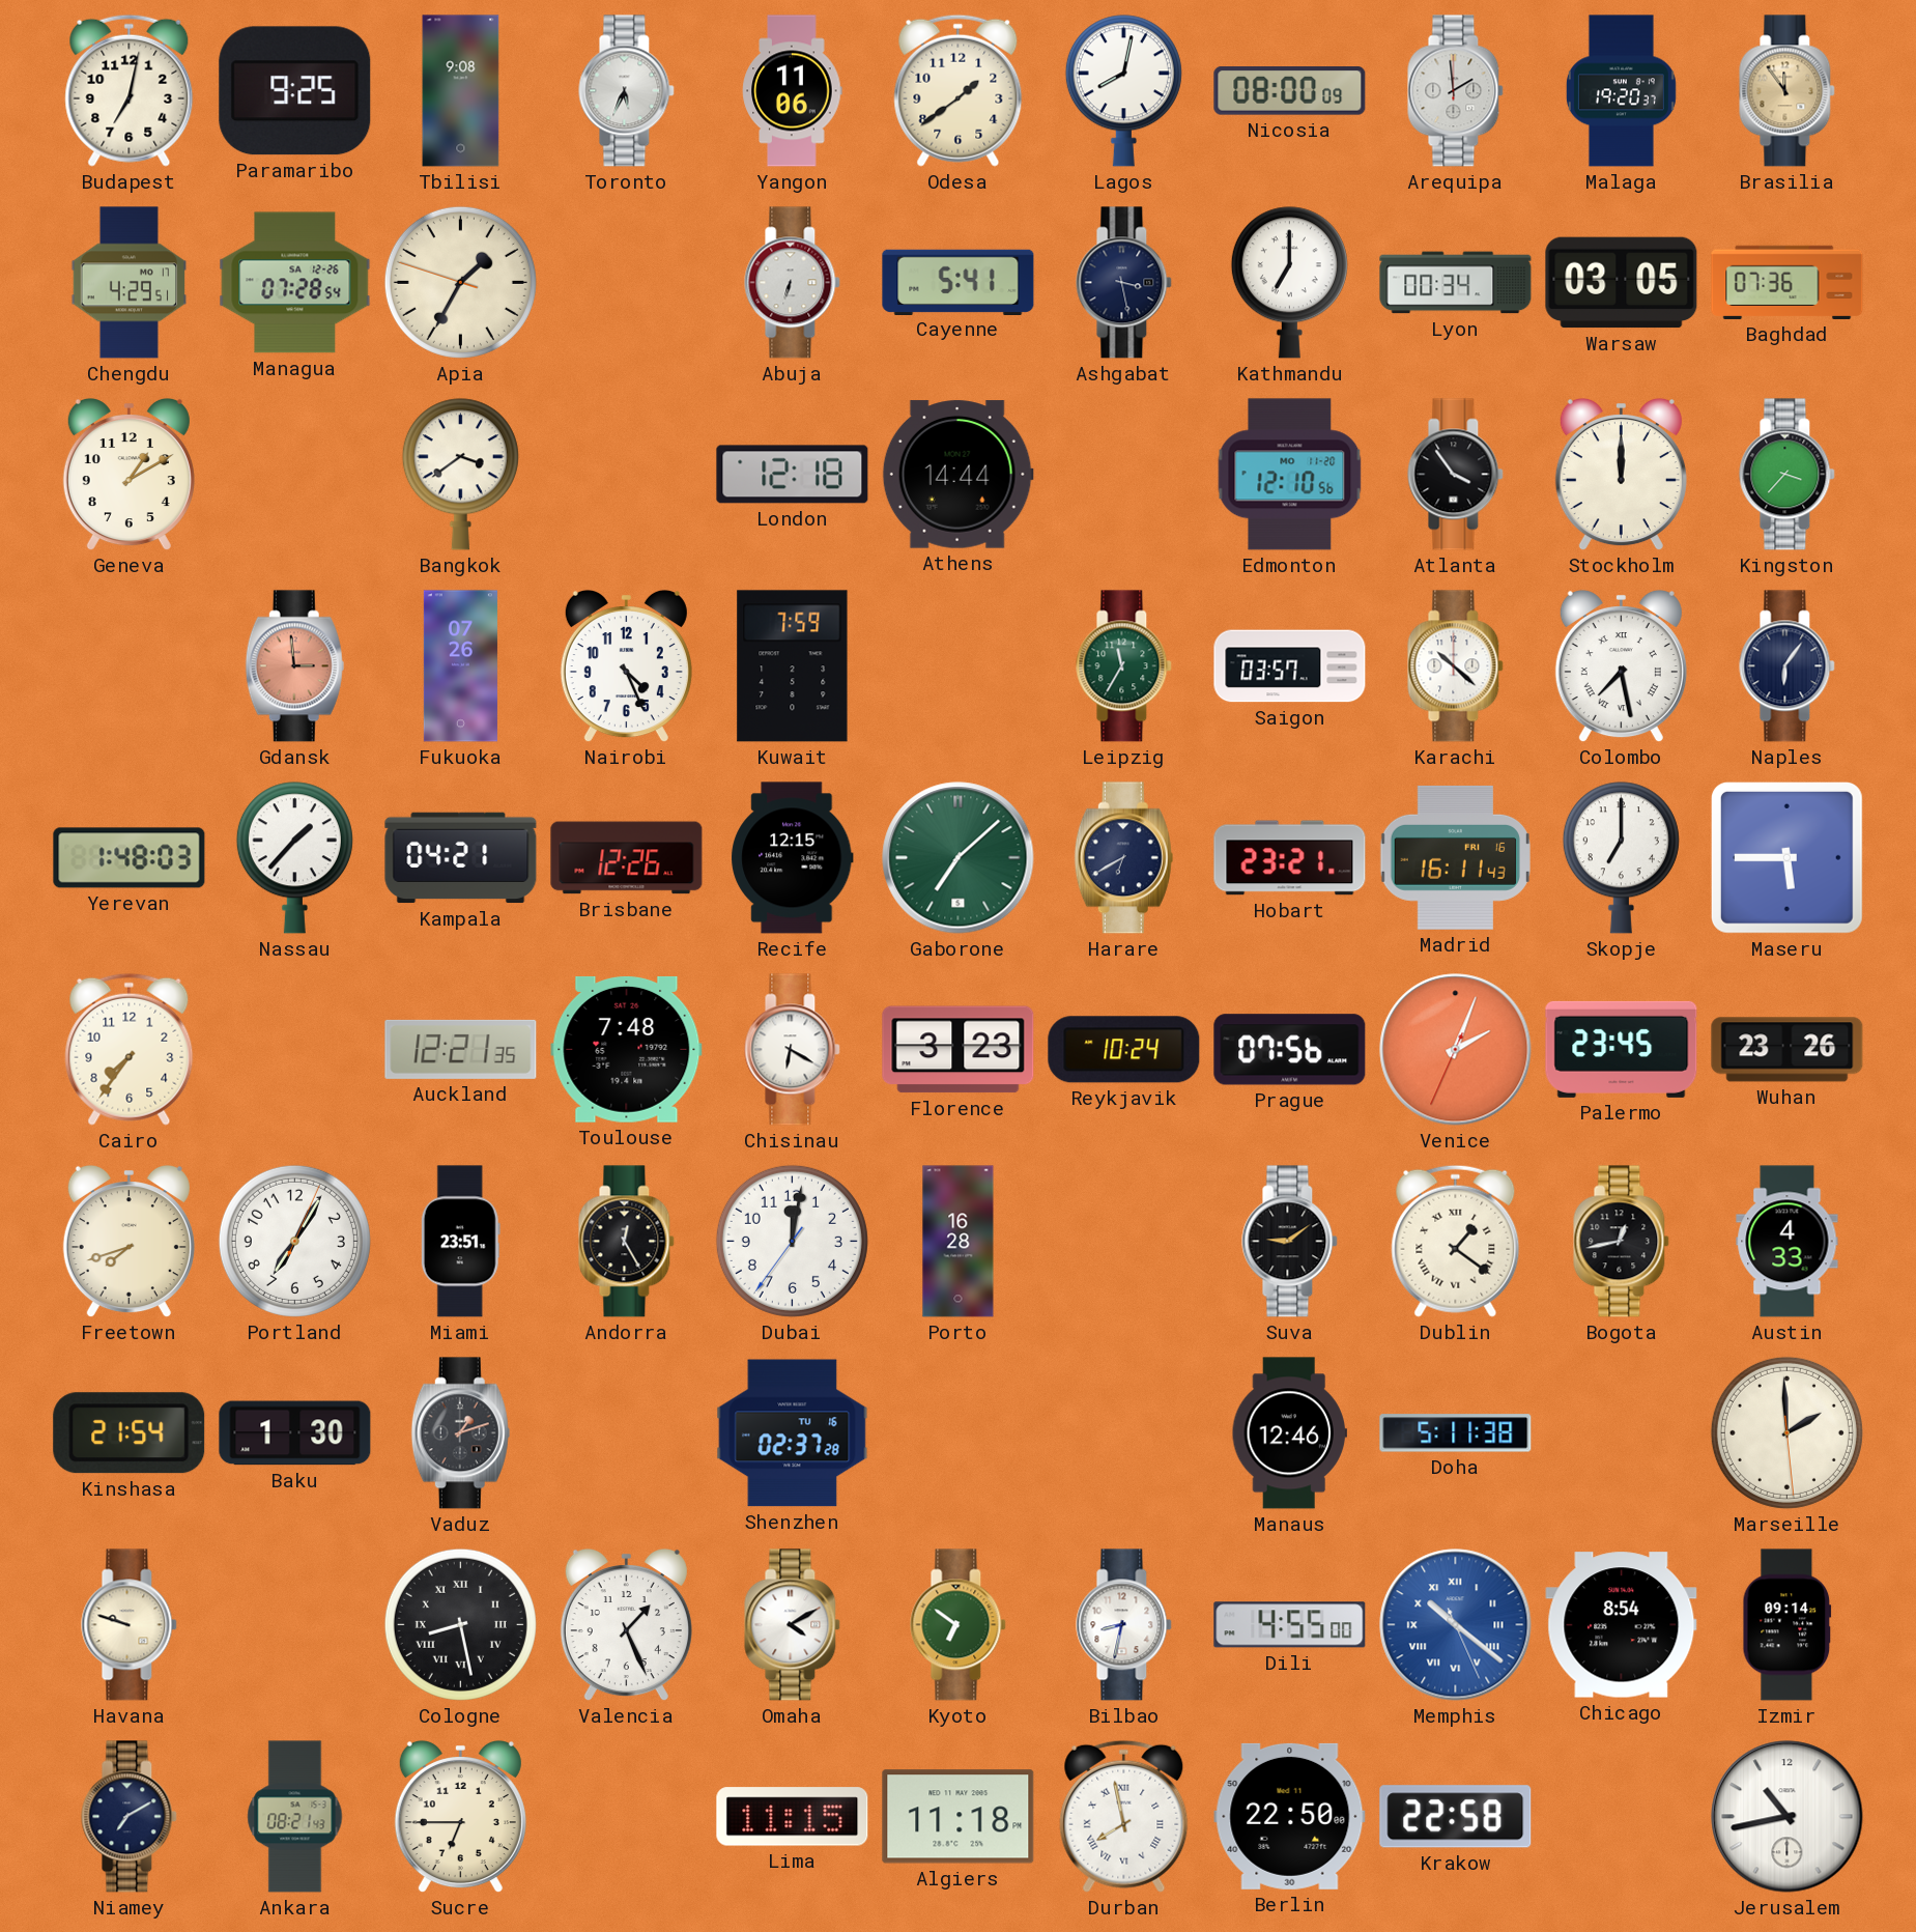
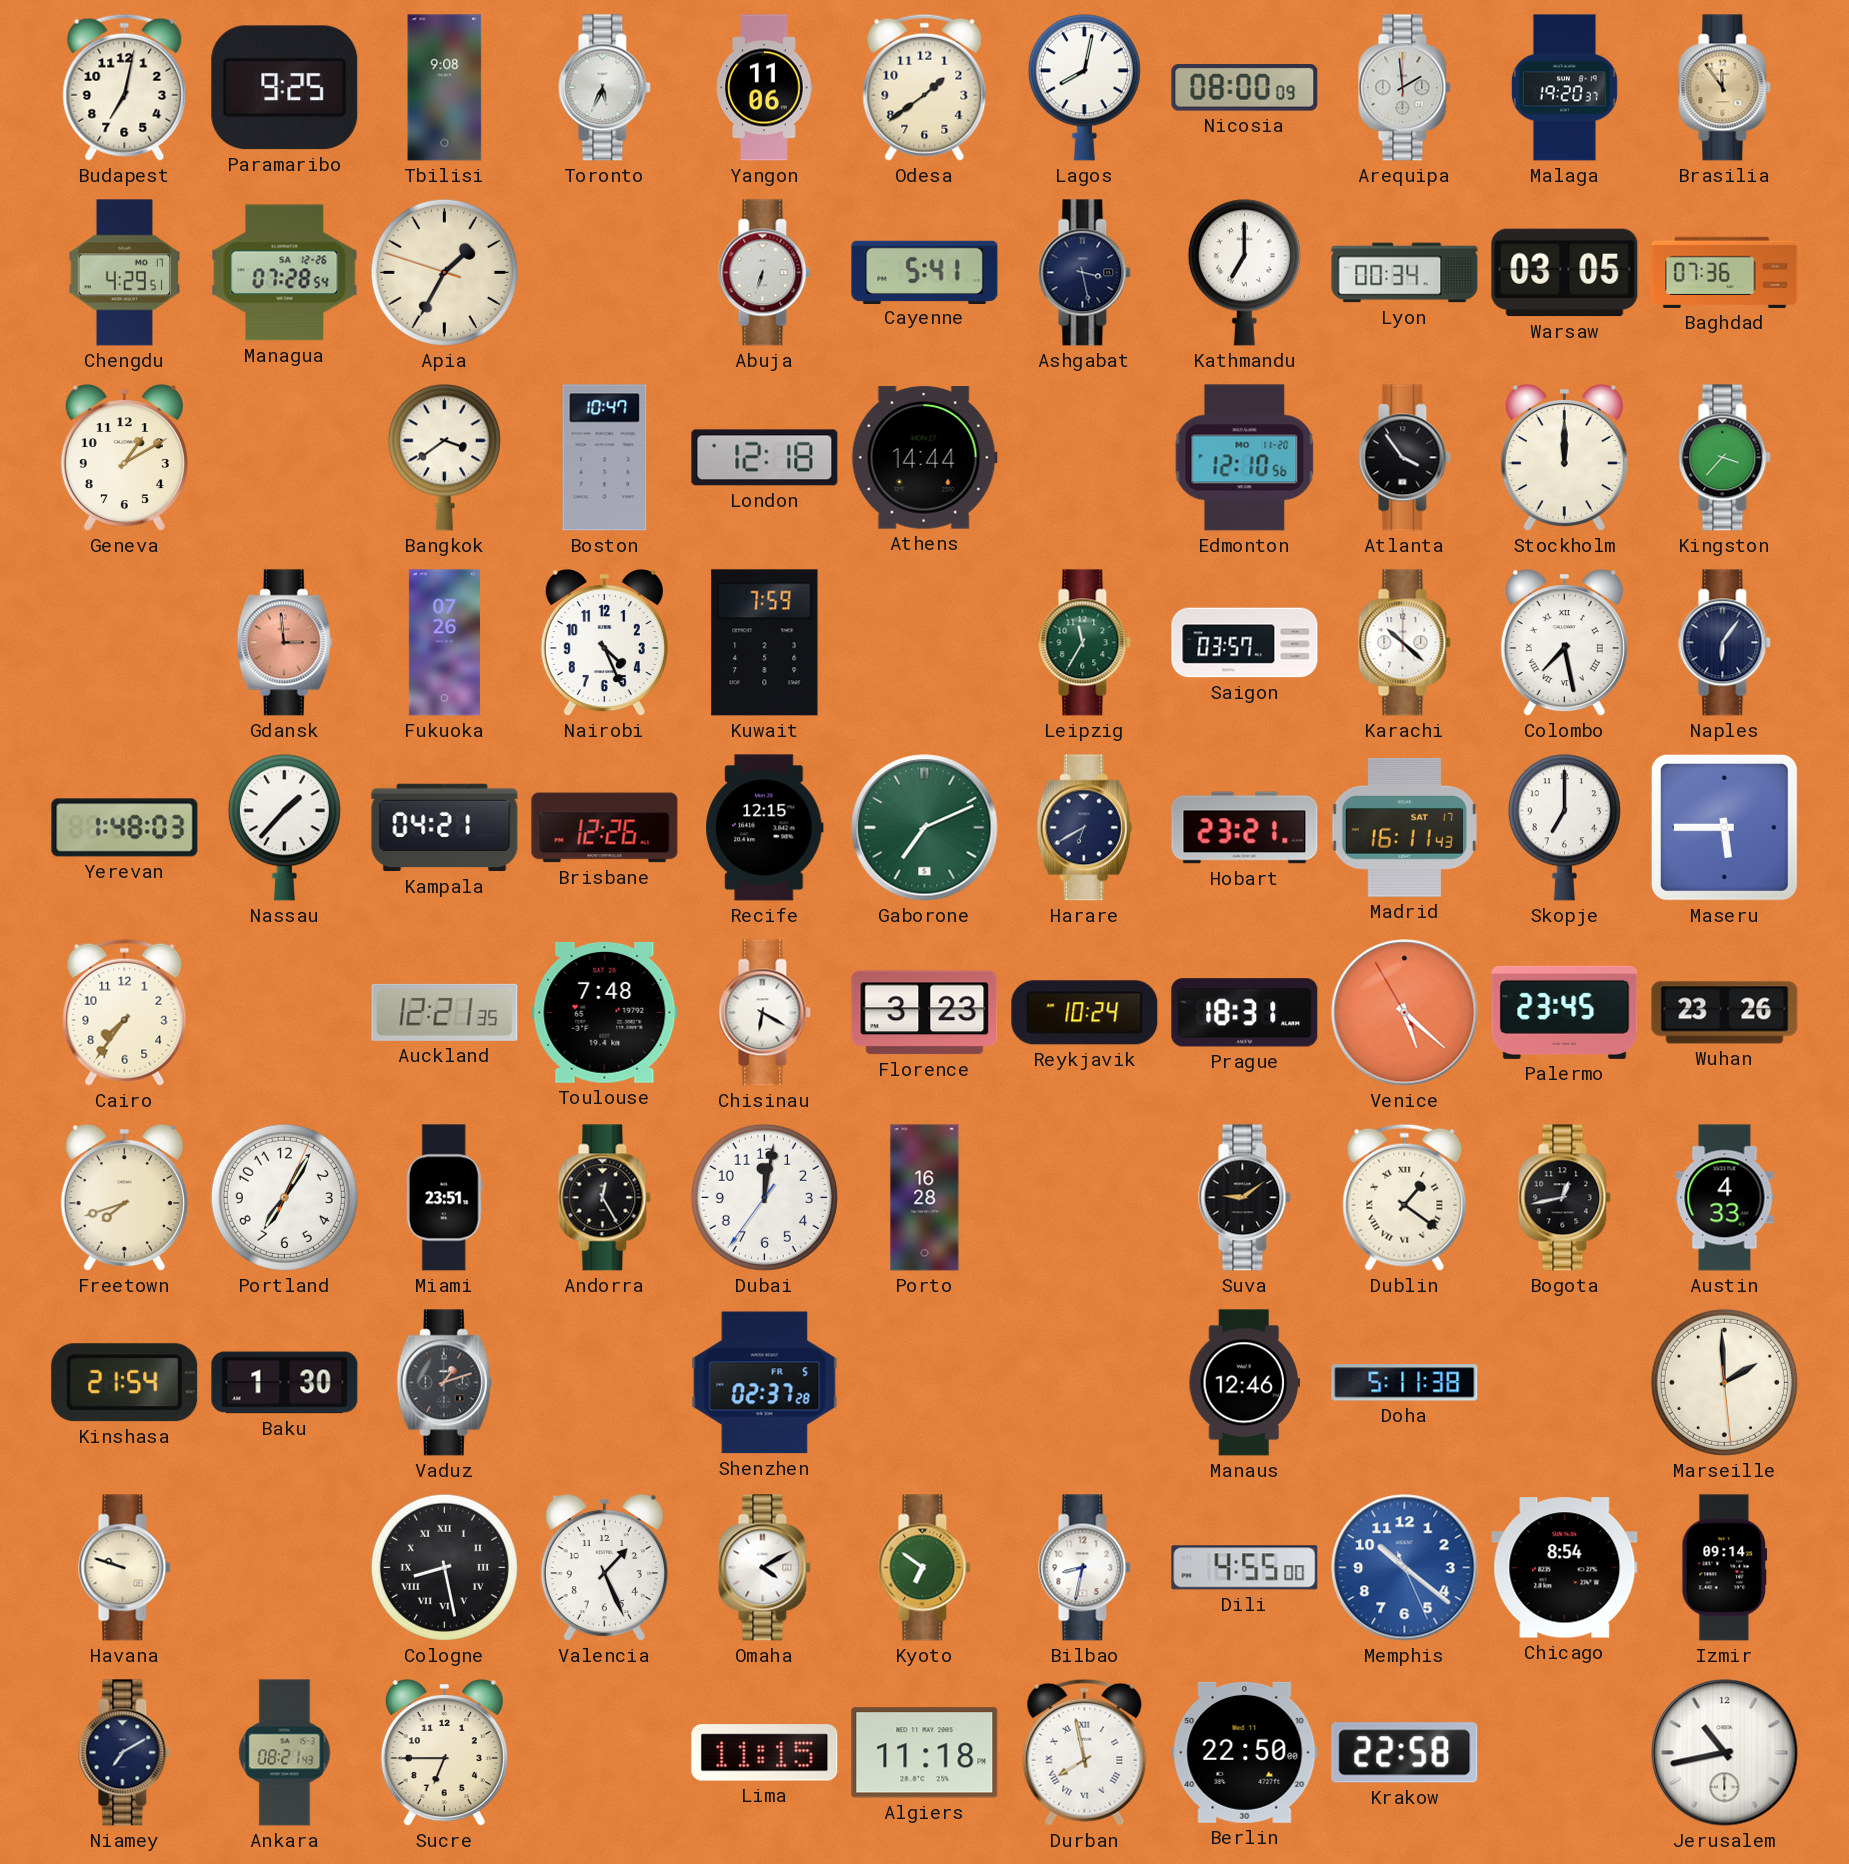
Boston: none -> 10:47
Gaborone: 7:08 -> 7:11
Madrid date: FRI 16 -> SAT 17
Prague: 07:56 -> 18:31
Venice: 2:03 -> 5:21
Shenzhen date: TU 16 -> FR 5
Memphis numerals: Roman -> Arabic
